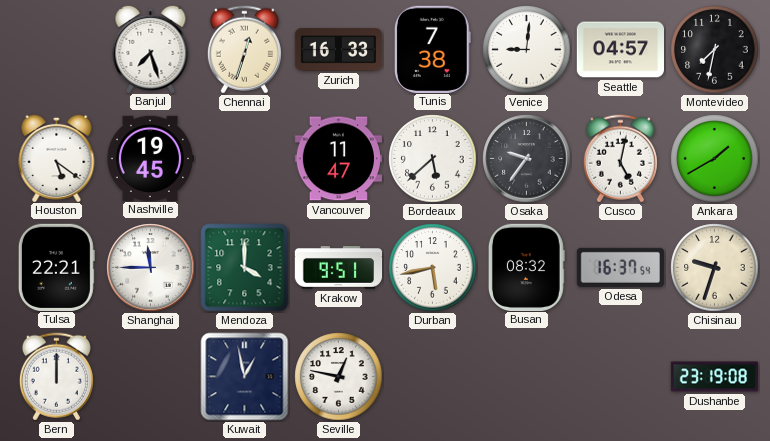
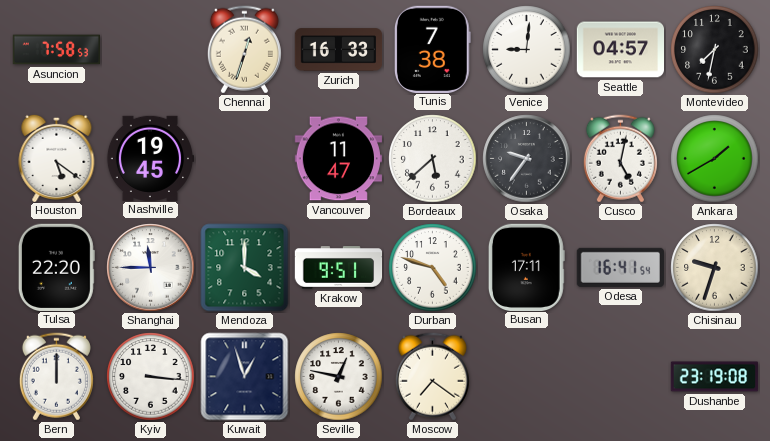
Asuncion: none -> 7:58
Banjul: 7:27 -> none
Tulsa: 22:21 -> 22:20
Durban: 5:43 -> 4:48
Busan: 08:32 -> 17:11
Odesa: 16:37 -> 16:41
Kyiv: none -> 3:16
Kuwait: 12:58 -> 12:57
Moscow: none -> 7:21
